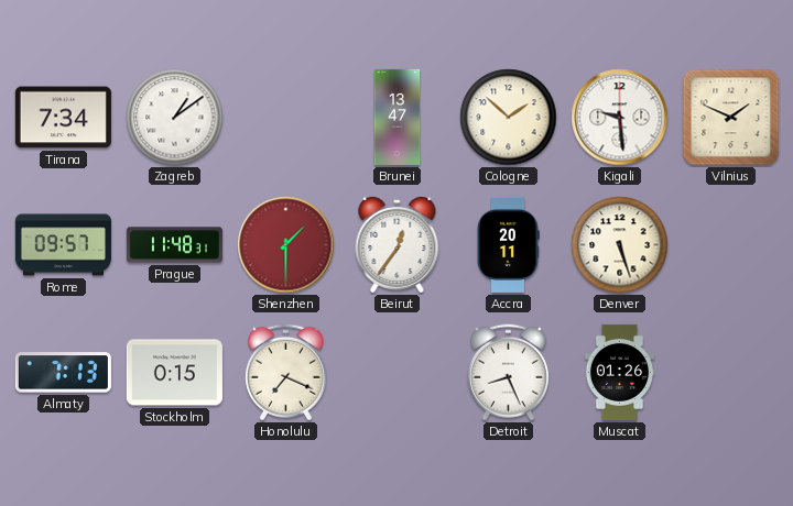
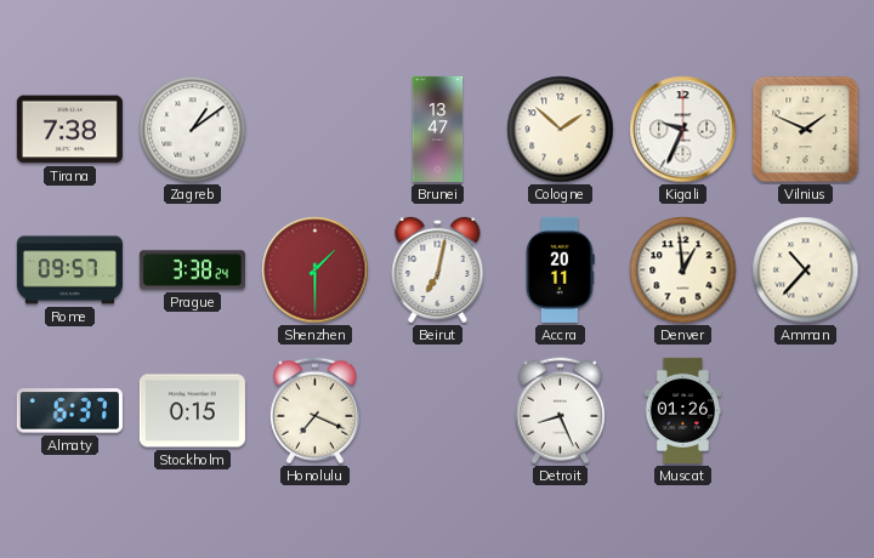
Tirana: 7:34 -> 7:38
Kigali: 9:29 -> 9:34
Prague: 11:48 -> 3:38
Beirut: 12:36 -> 7:02
Denver: 5:27 -> 12:59
Amman: none -> 10:37
Almaty: 7:13 -> 6:37
